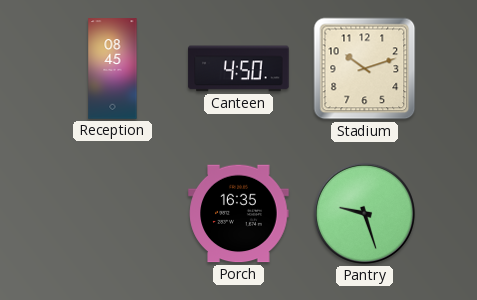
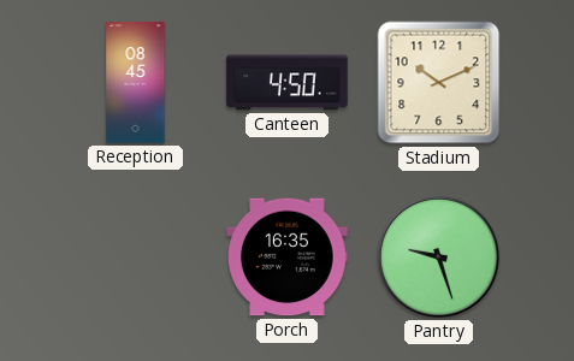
Stadium: 10:12 -> 10:11
